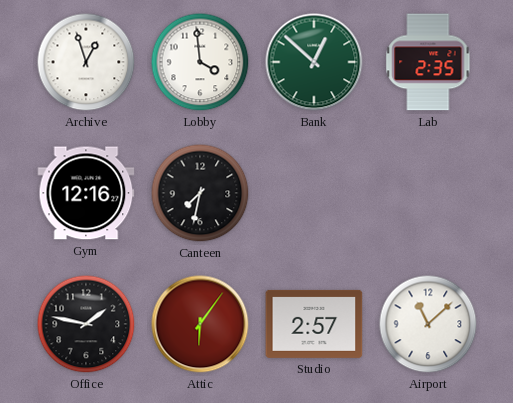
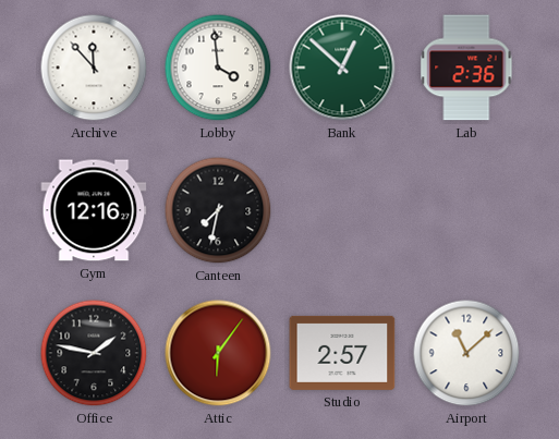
Archive: 12:57 -> 11:53
Lab: 2:35 -> 2:36
